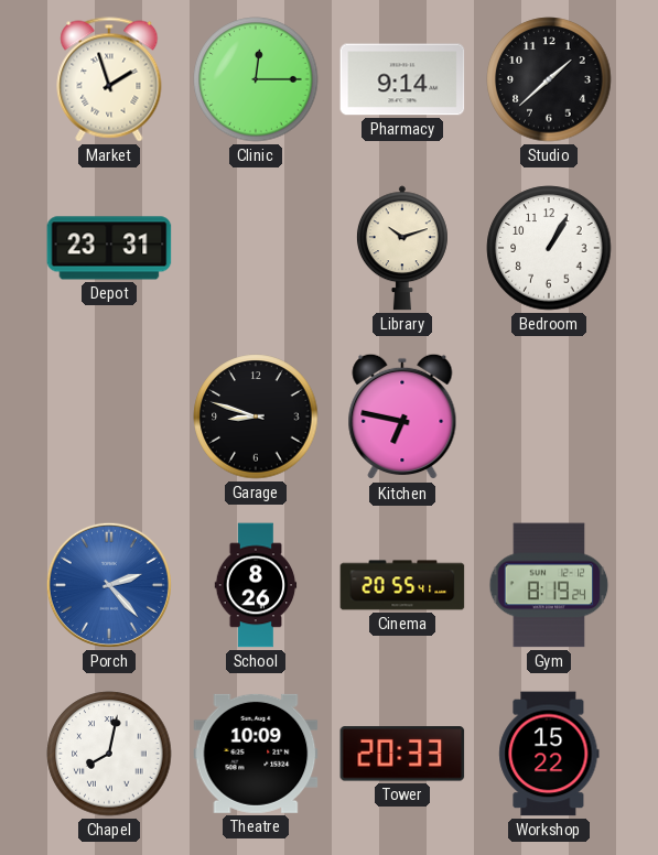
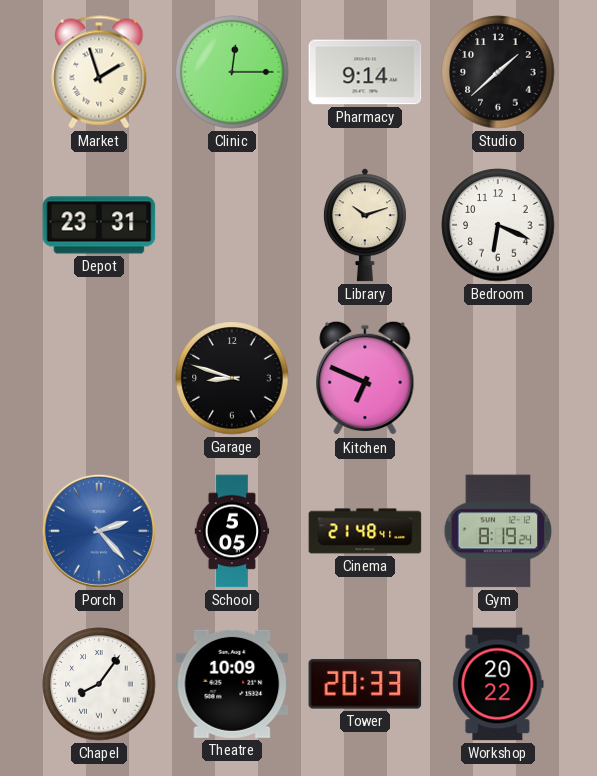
Bedroom: 1:05 -> 6:19
Kitchen: 6:47 -> 6:49
School: 8:26 -> 5:05
Cinema: 20:55 -> 21:48
Chapel: 8:02 -> 8:06
Workshop: 15:22 -> 20:22
